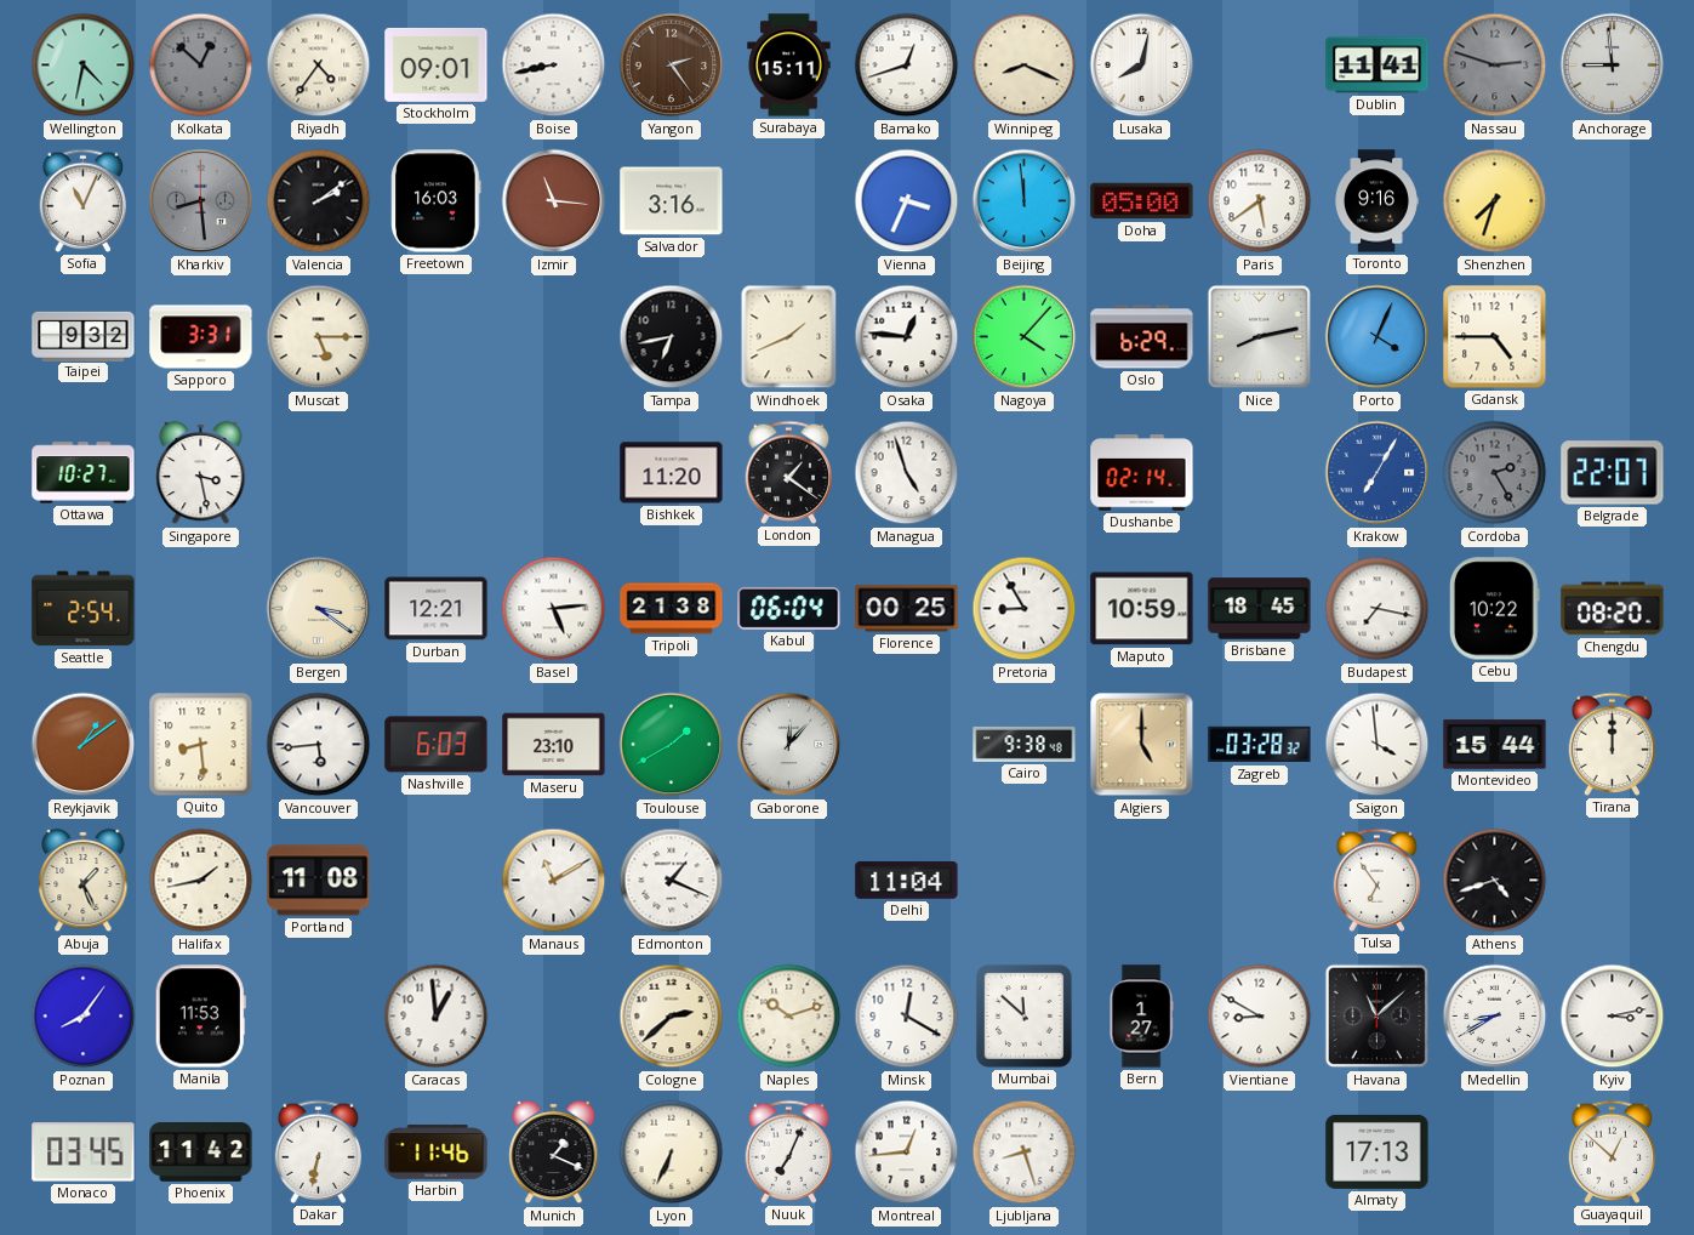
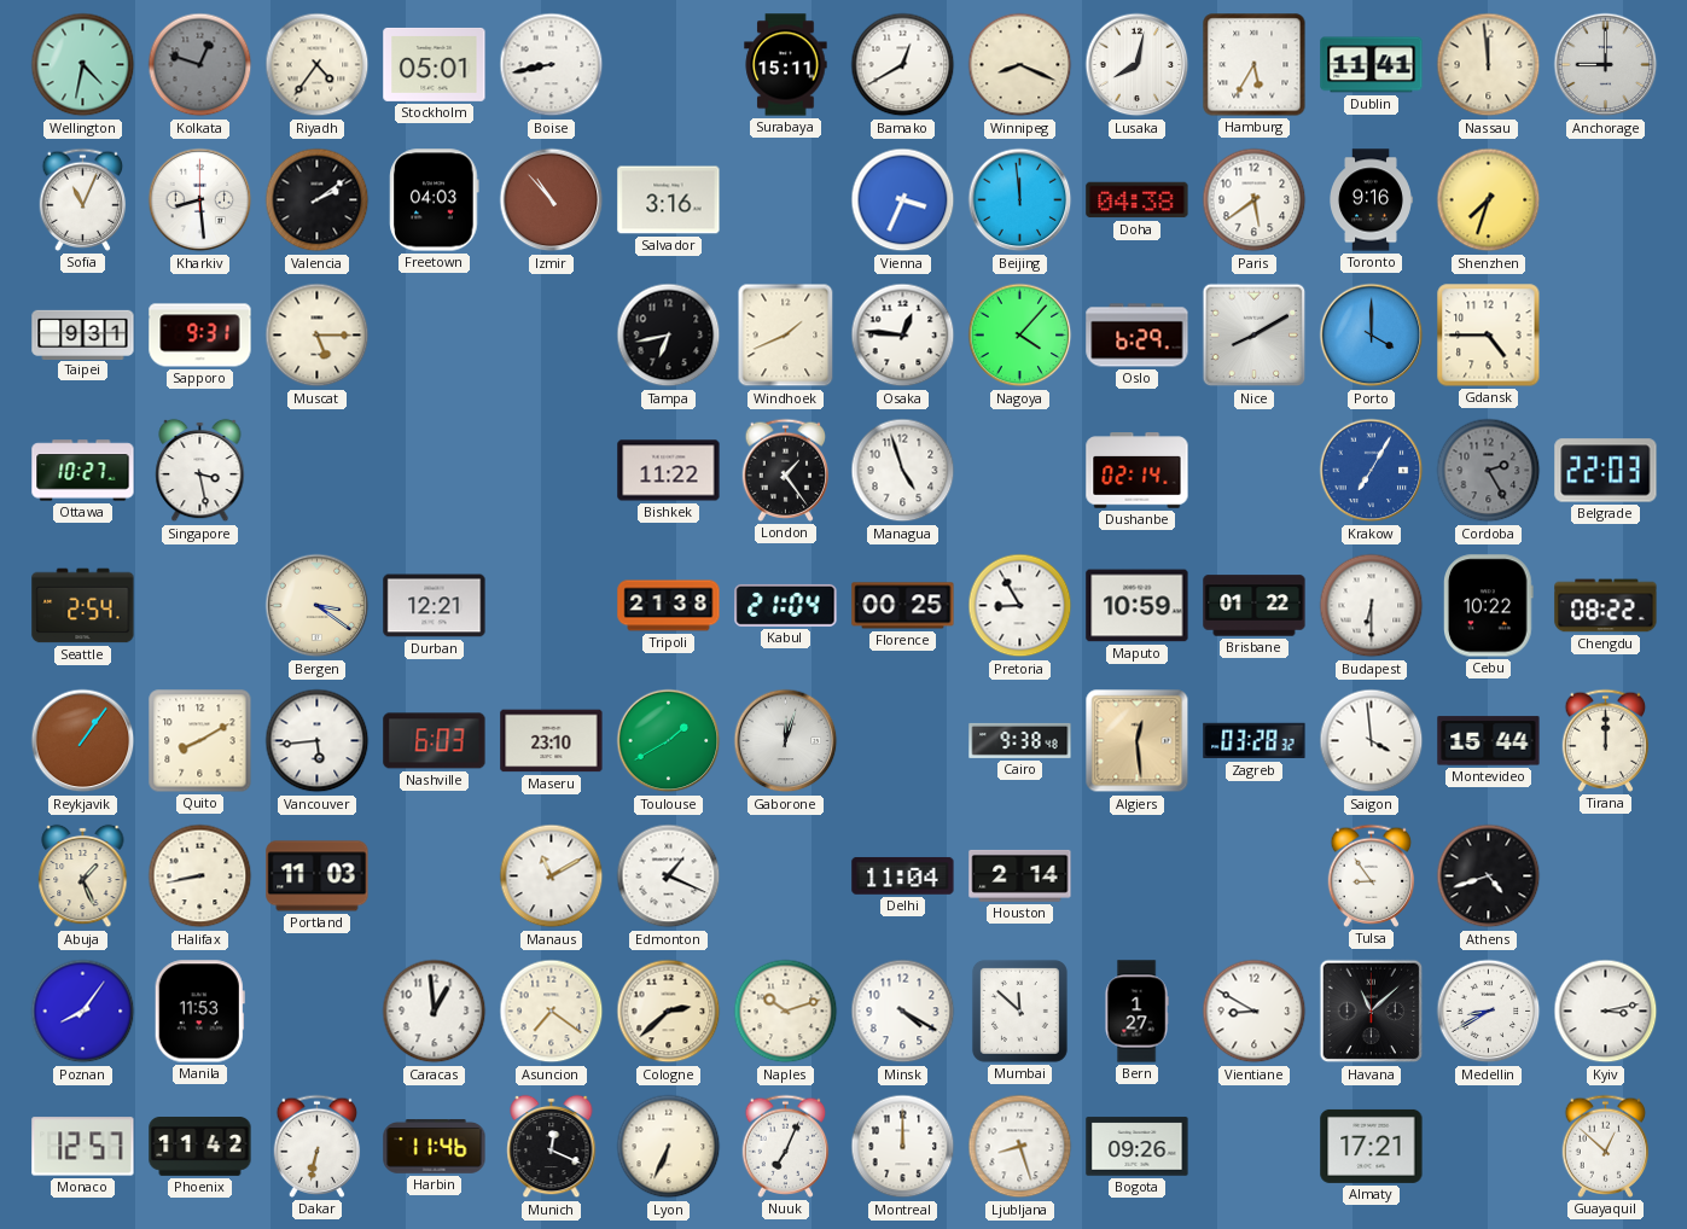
Kolkata: 12:52 -> 12:48
Stockholm: 09:01 -> 05:01
Yangon: 2:24 -> none
Bamako: 12:42 -> 12:40
Hamburg: none -> 5:35
Nassau: 2:48 -> 11:59
Nassau dial: grey -> cream
Anchorage: 8:59 -> 9:00
Kharkiv dial: grey -> white
Freetown: 16:03 -> 04:03
Izmir: 11:16 -> 10:53
Doha: 05:00 -> 04:38
Taipei: 9:32 -> 9:31
Sapporo: 3:31 -> 9:31
Nice: 8:13 -> 8:10
Porto: 4:04 -> 4:00
Bishkek: 11:20 -> 11:22
London: 1:21 -> 1:24
Belgrade: 22:07 -> 22:03
Basel: 5:14 -> none
Kabul: 06:04 -> 21:04
Brisbane: 18:45 -> 01:22
Budapest: 7:17 -> 6:30
Chengdu: 08:20 -> 08:22
Reykjavik: 1:09 -> 1:06
Quito: 8:29 -> 8:10
Gaborone: 12:07 -> 12:03
Algiers: 5:00 -> 12:29
Halifax: 1:43 -> 8:43
Portland: 11:08 -> 11:03
Houston: none -> 2:14
Tulsa: 6:54 -> 8:54
Asuncion: none -> 7:21
Minsk: 12:20 -> 4:20
Monaco: 03:45 -> 12:57
Munich: 1:19 -> 12:19
Montreal: 12:44 -> 12:00
Bogota: none -> 09:26
Almaty: 17:13 -> 17:21
